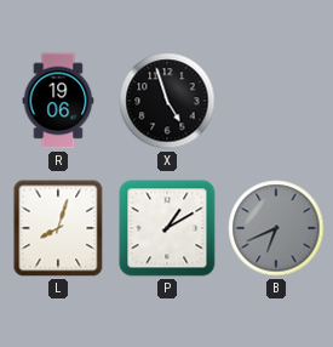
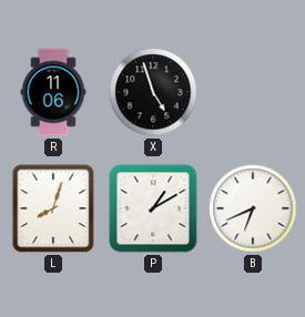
R: 19:06 -> 11:06
B dial: grey -> white
